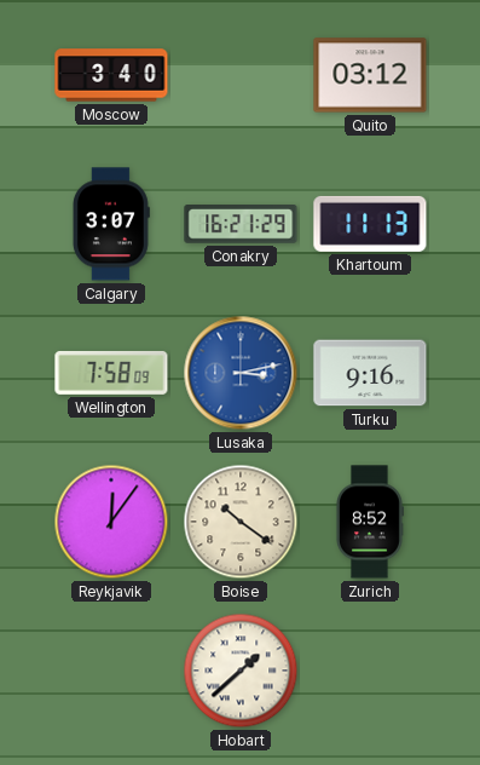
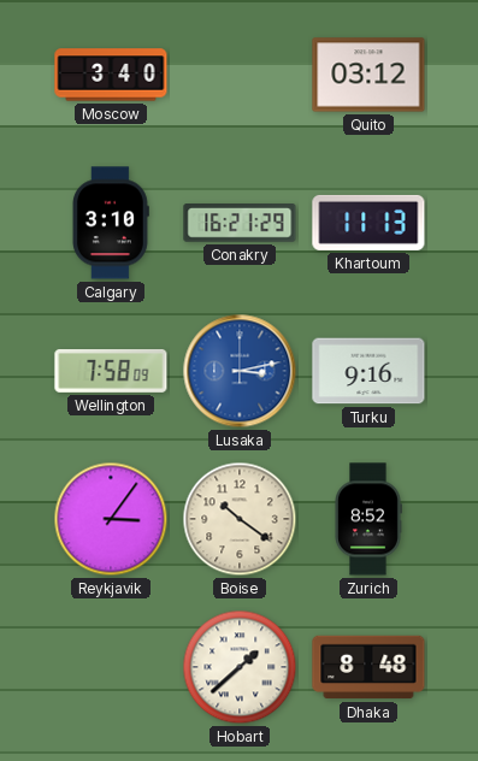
Calgary: 3:07 -> 3:10
Reykjavik: 12:06 -> 3:06
Dhaka: none -> 8:48
